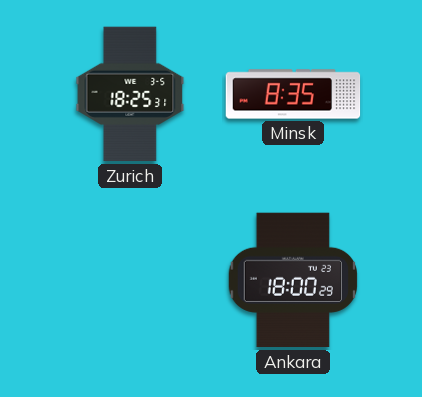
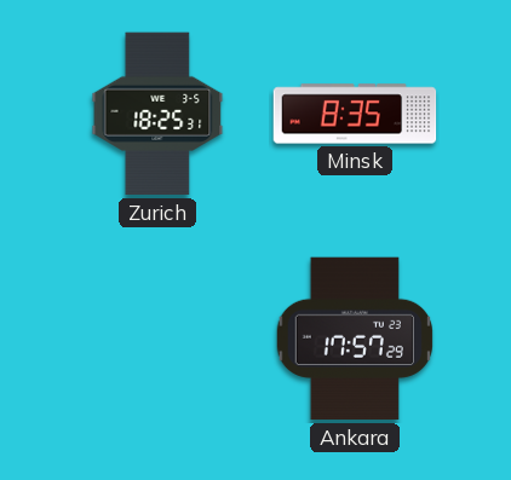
Ankara: 18:00 -> 17:57
